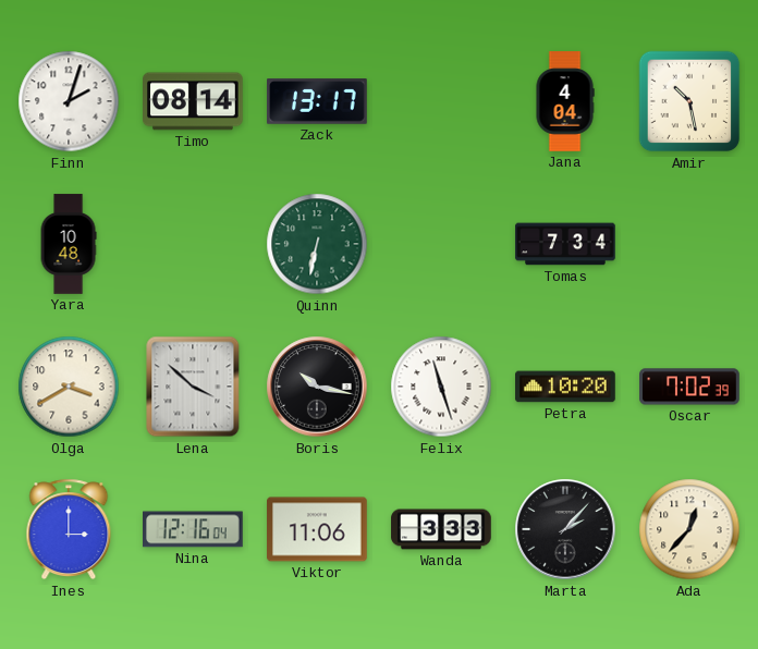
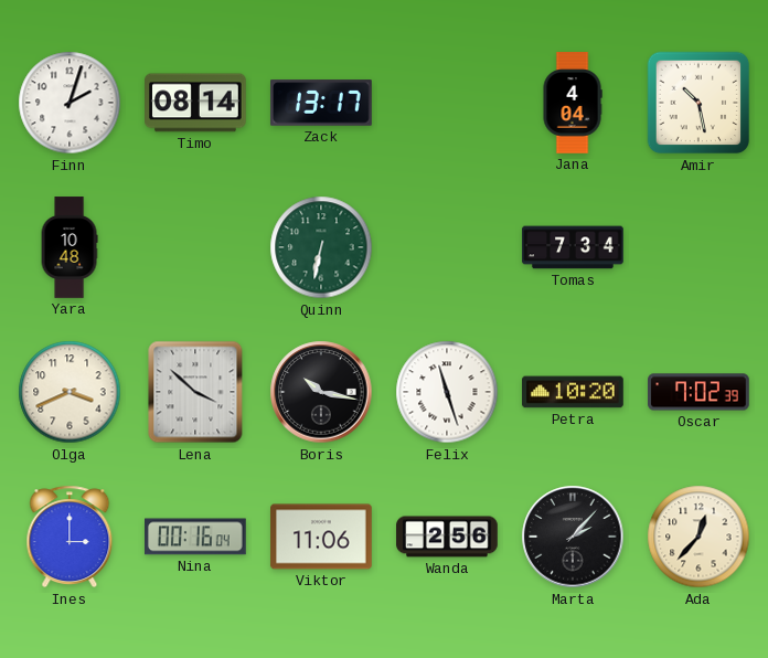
Olga: 3:40 -> 3:41
Nina: 12:16 -> 00:16
Wanda: 3:33 -> 2:56
